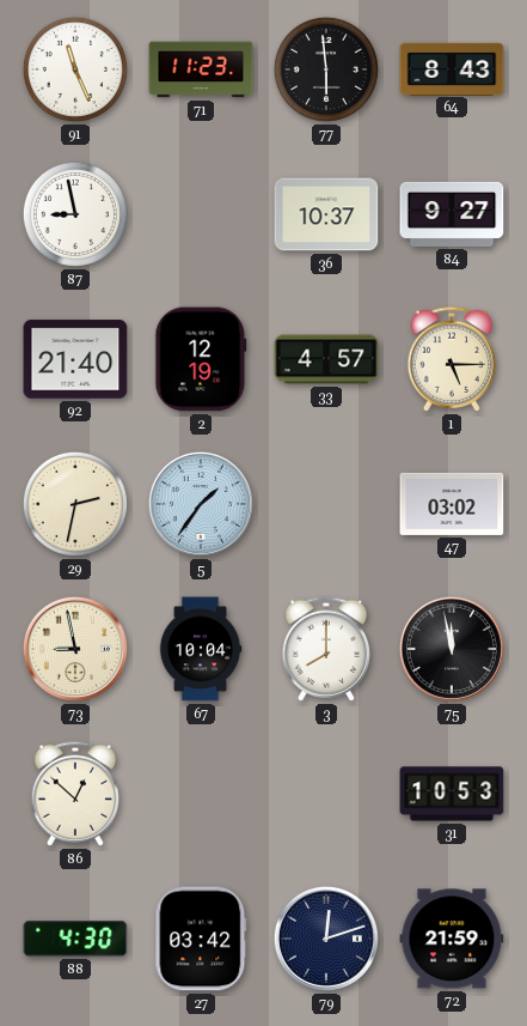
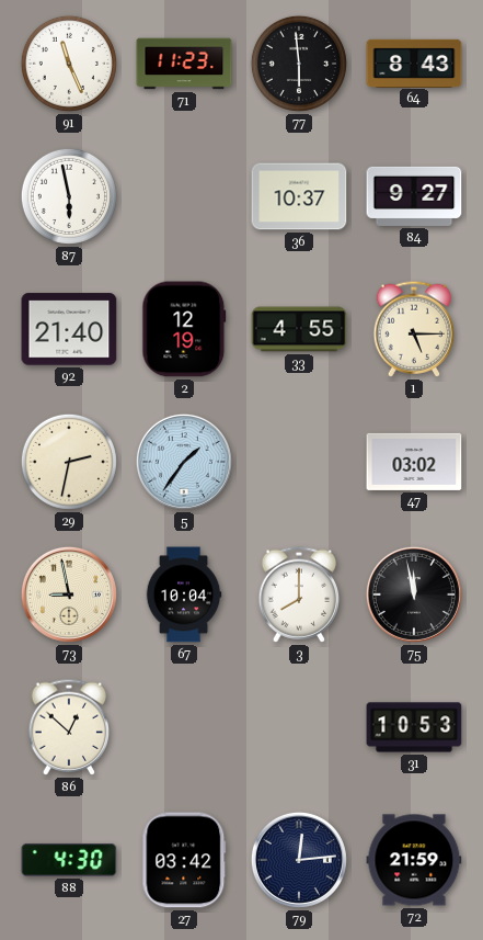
87: 8:58 -> 5:58
33: 4:57 -> 4:55
79: 12:12 -> 12:14
